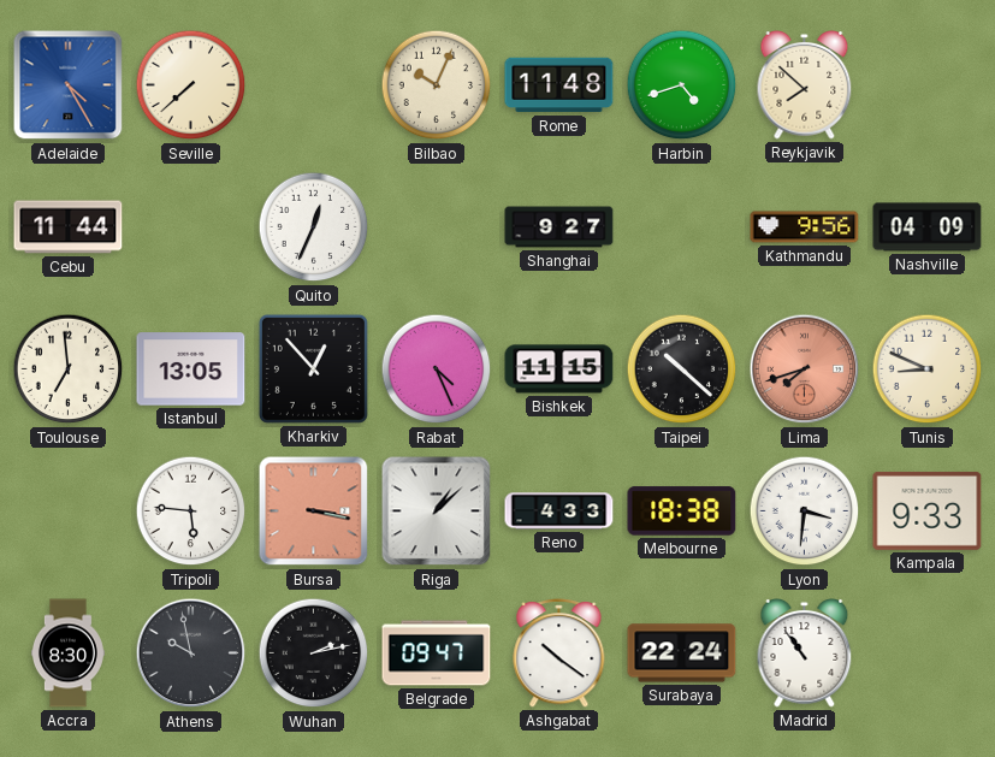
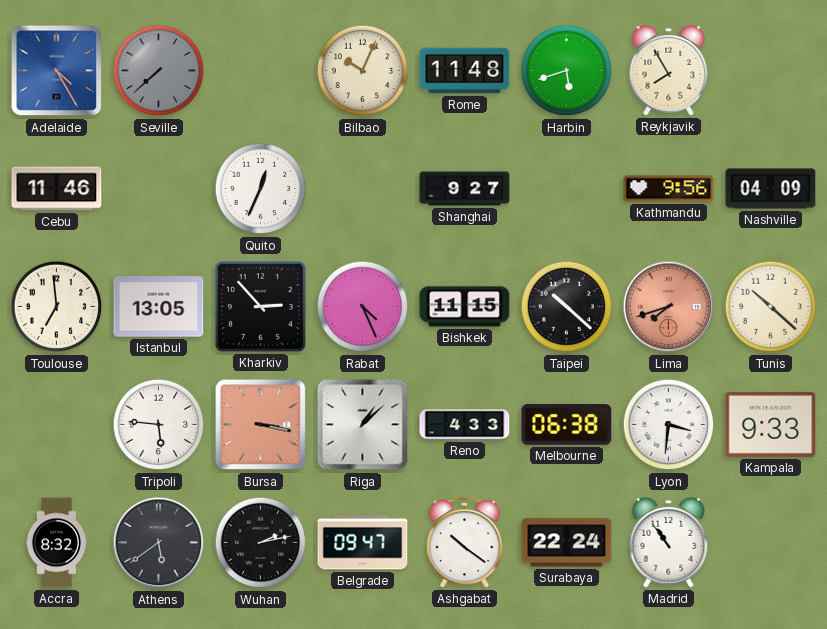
Seville dial: cream -> grey
Harbin: 4:42 -> 5:42
Reykjavik: 7:52 -> 7:55
Cebu: 11:44 -> 11:46
Kharkiv: 12:53 -> 2:53
Tunis: 8:49 -> 10:22
Melbourne: 18:38 -> 06:38
Accra: 8:30 -> 8:32
Athens: 9:58 -> 5:39
